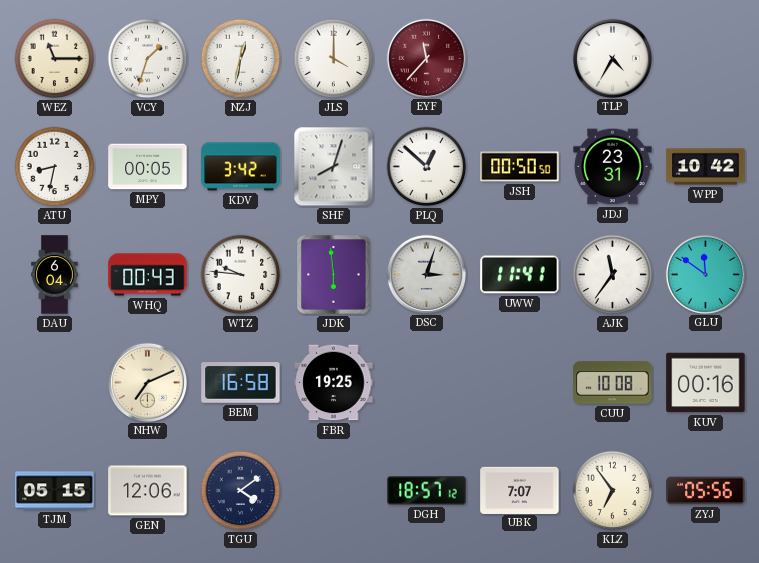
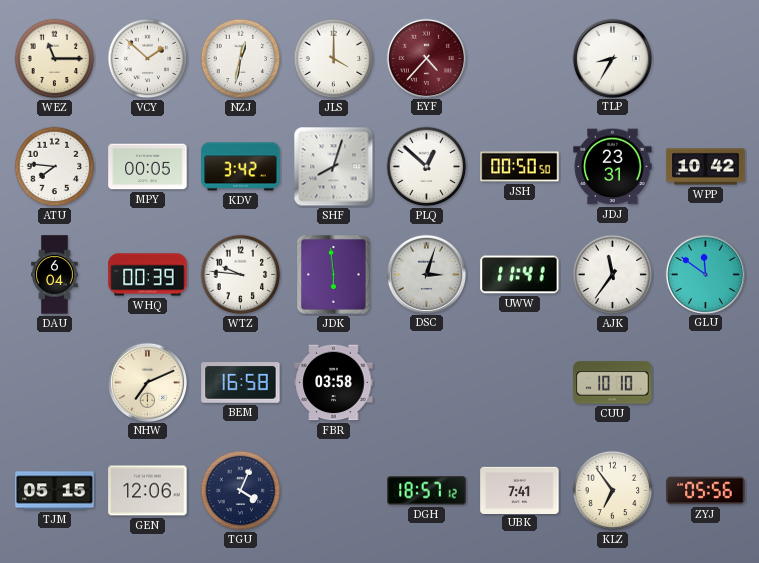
VCY: 1:33 -> 1:52
EYF: 11:37 -> 4:37
TLP: 4:35 -> 8:35
ATU: 8:32 -> 7:46
WHQ: 00:43 -> 00:39
FBR: 19:25 -> 03:58
CUU: 10:08 -> 10:10
KUV: 00:16 -> none
TGU: 4:09 -> 4:04
UBK: 7:07 -> 7:41
